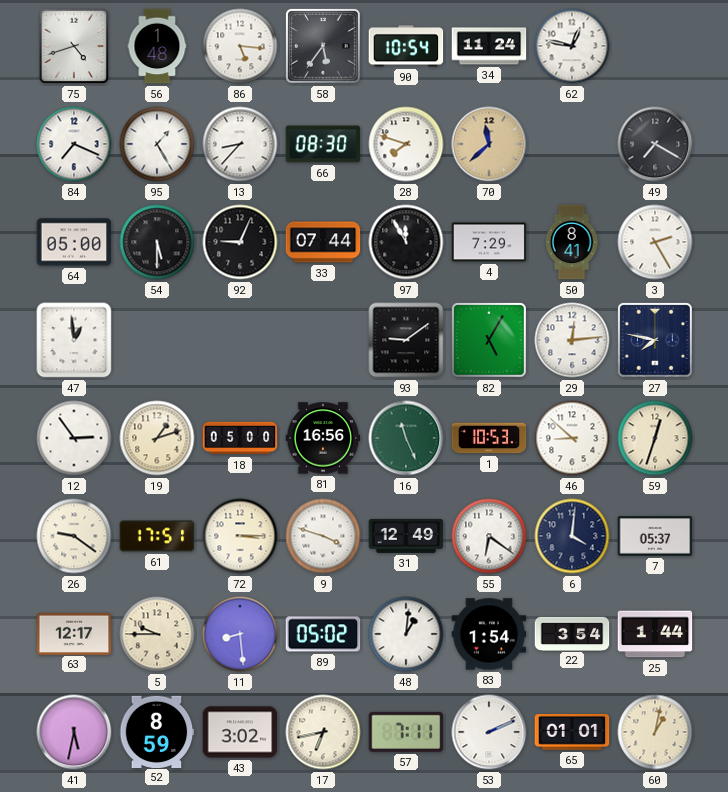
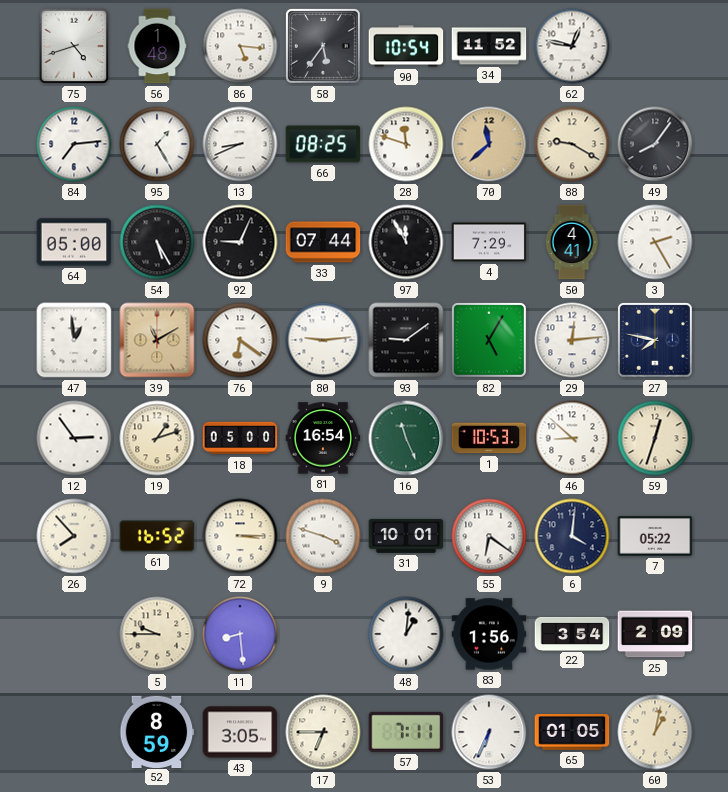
34: 11:24 -> 11:52
84: 7:19 -> 7:14
13: 8:37 -> 8:41
66: 08:30 -> 08:25
28: 7:48 -> 11:48
88: none -> 9:20
49: 7:20 -> 8:06
54: 5:30 -> 5:25
50: 8:41 -> 4:41
39: none -> 11:10
76: none -> 6:21
80: none -> 9:14
81: 16:56 -> 16:54
26: 9:21 -> 7:53
61: 17:51 -> 16:52
31: 12:49 -> 10:01
7: 05:37 -> 05:22
63: 12:17 -> none
89: 05:02 -> none
83: 1:54 -> 1:56
25: 1:44 -> 2:09
41: 5:32 -> none
43: 3:02 -> 3:05
17: 6:43 -> 6:45
53: 2:11 -> 6:34
65: 01:01 -> 01:05
